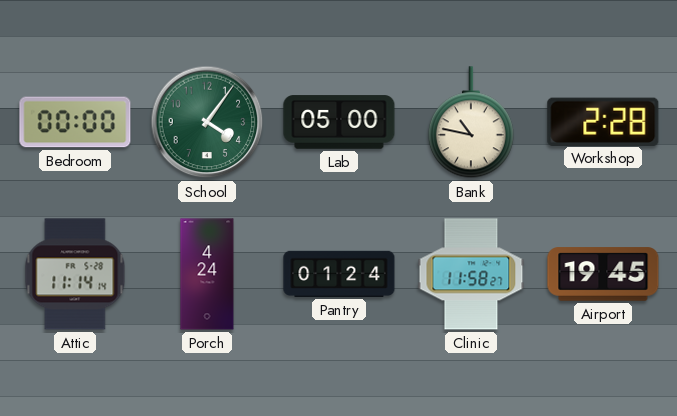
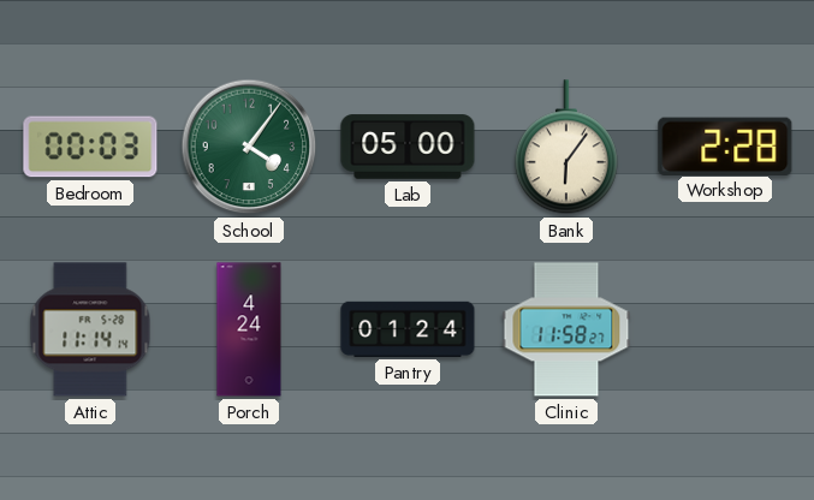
Bedroom: 00:00 -> 00:03
Bank: 10:47 -> 6:06
Airport: 19:45 -> none
